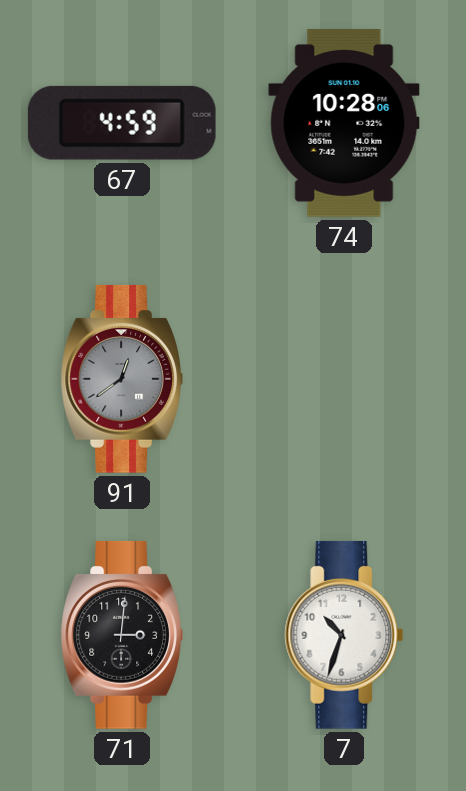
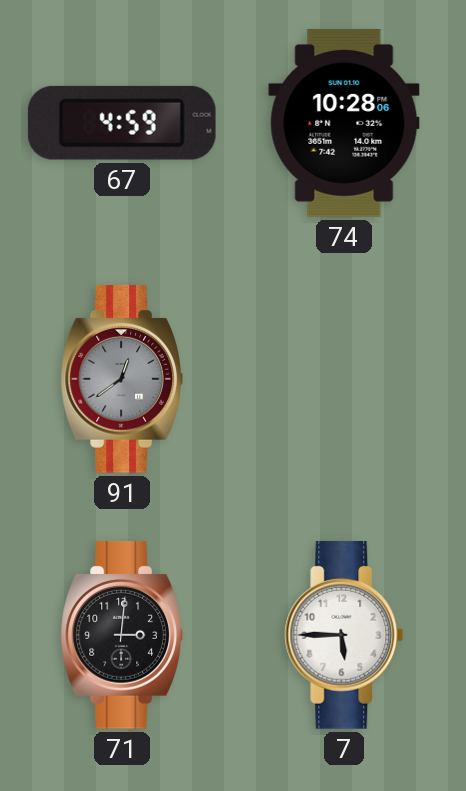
7: 10:33 -> 5:45
